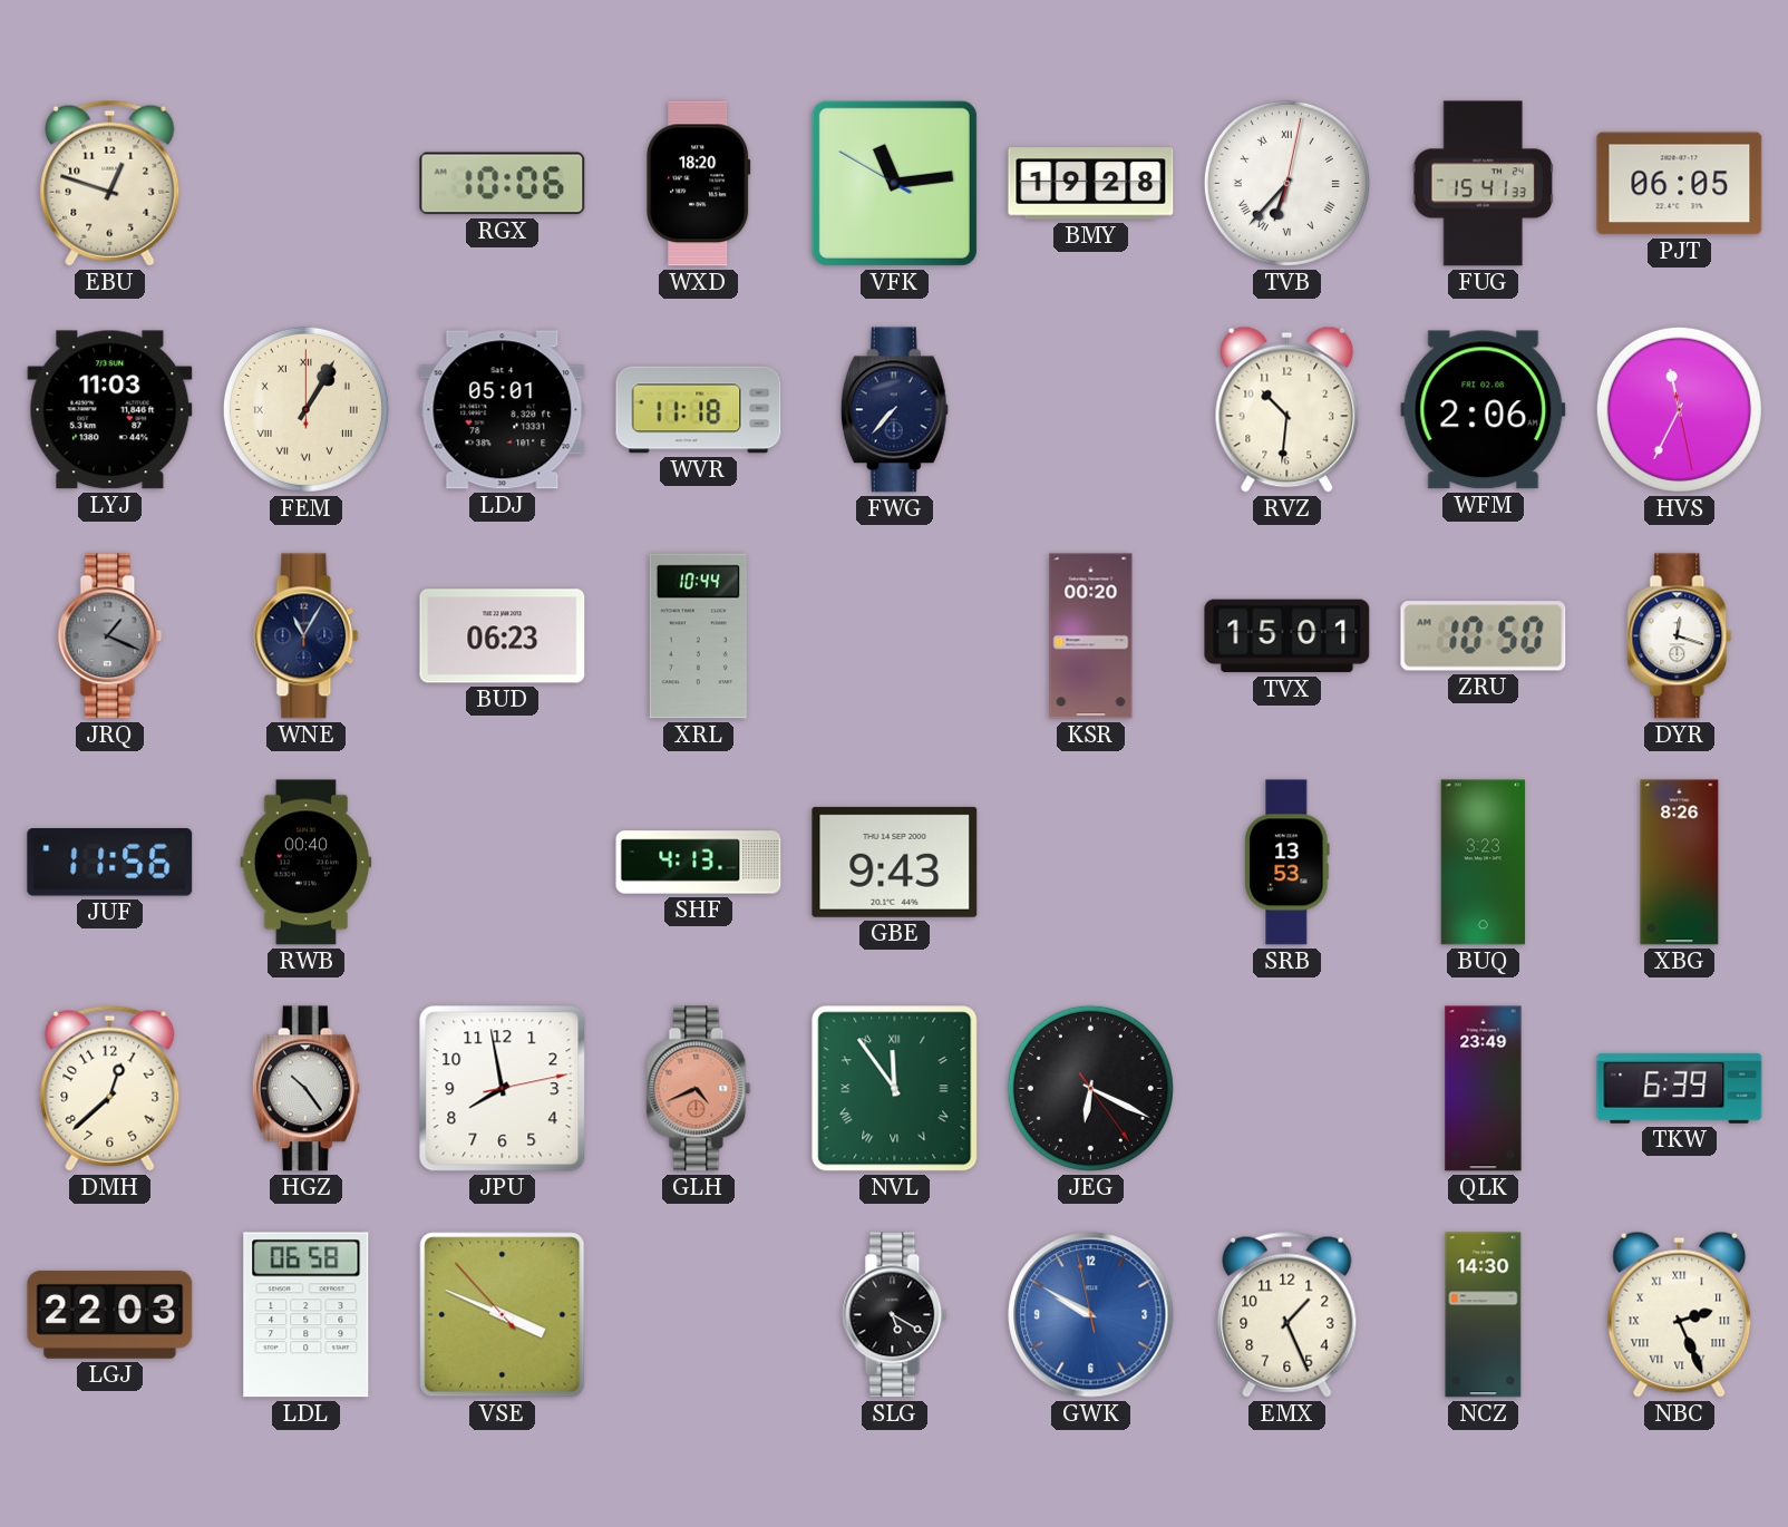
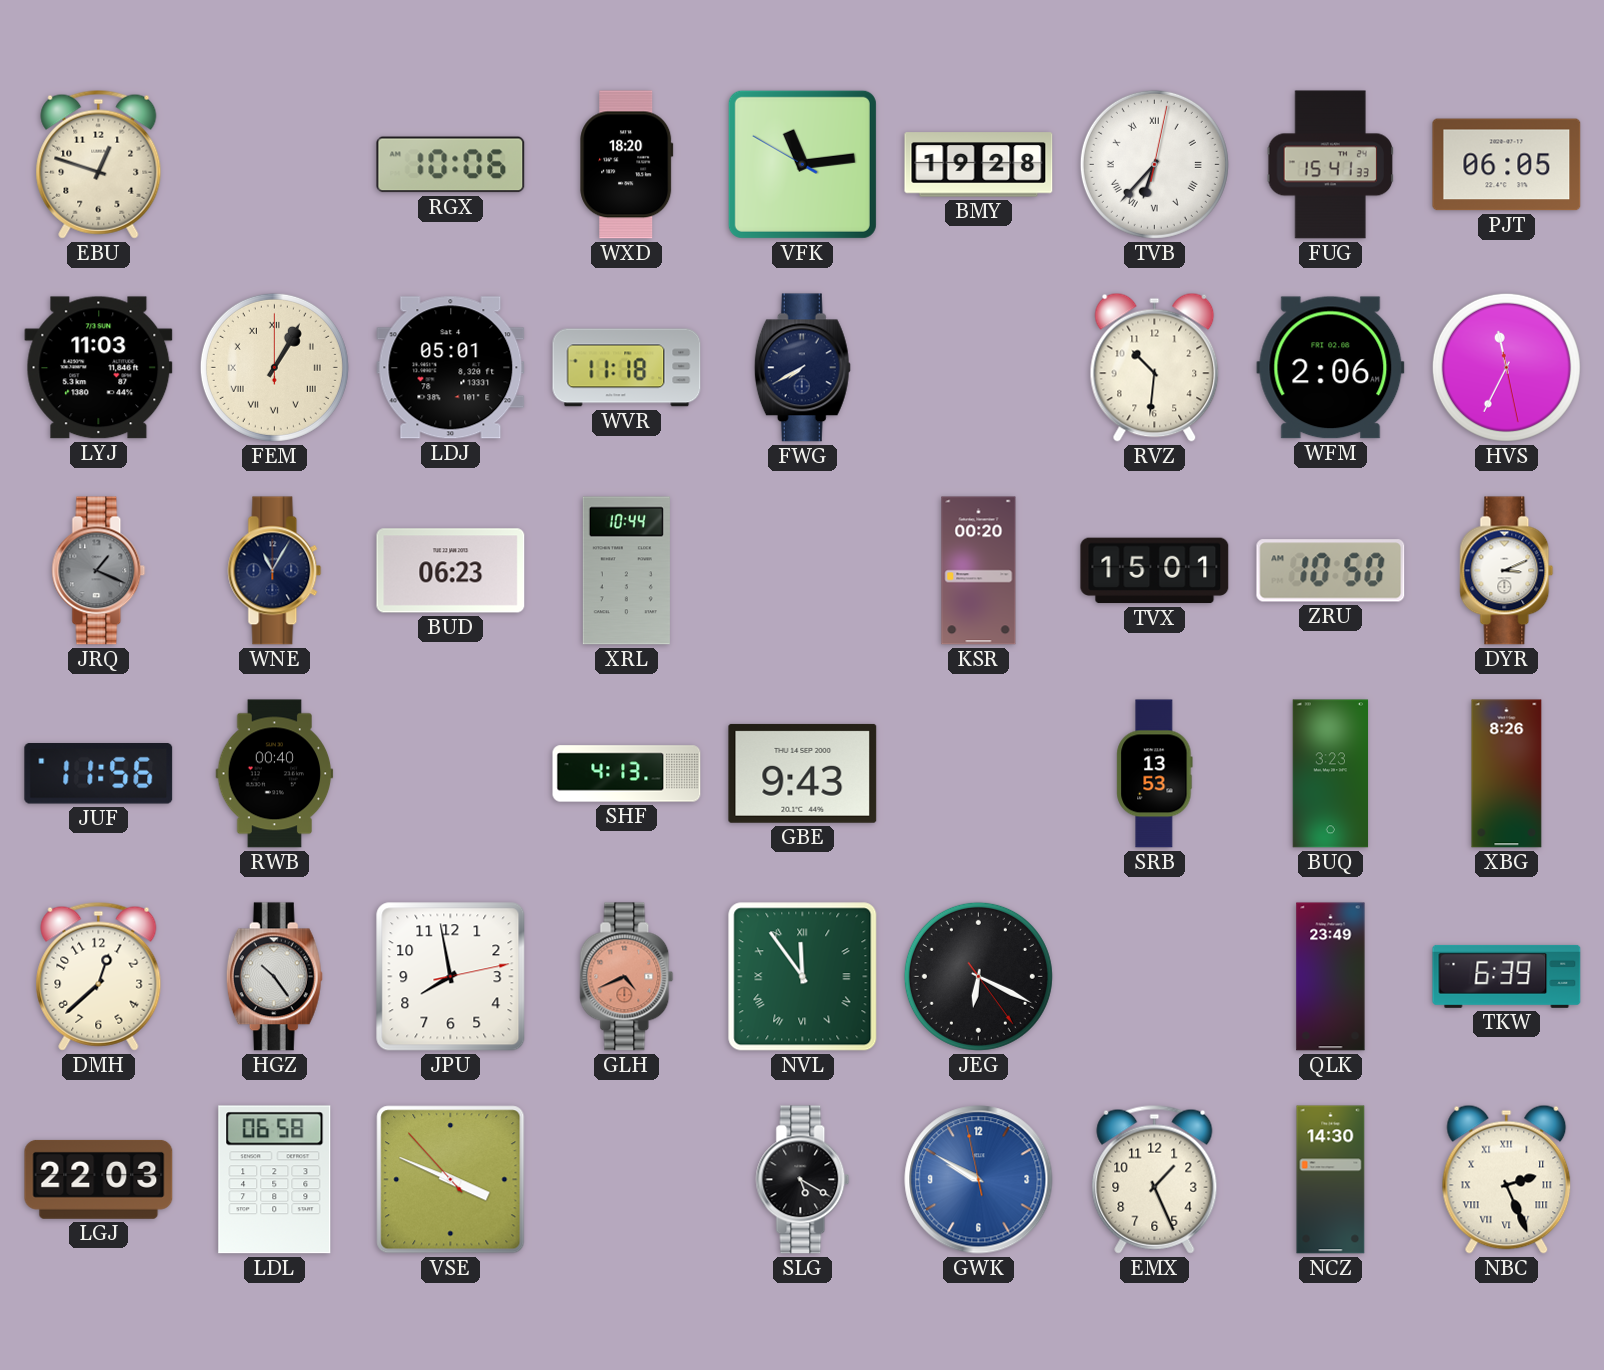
FWG: 7:37 -> 7:40
DYR: 12:18 -> 3:11
